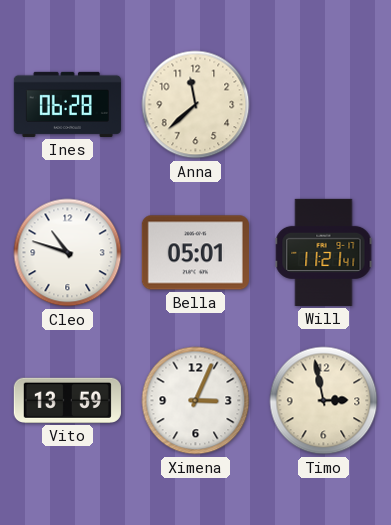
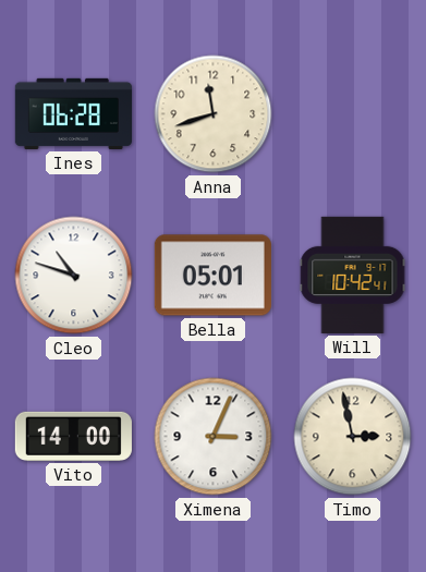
Anna: 11:38 -> 11:42
Will: 11:21 -> 10:42
Vito: 13:59 -> 14:00
